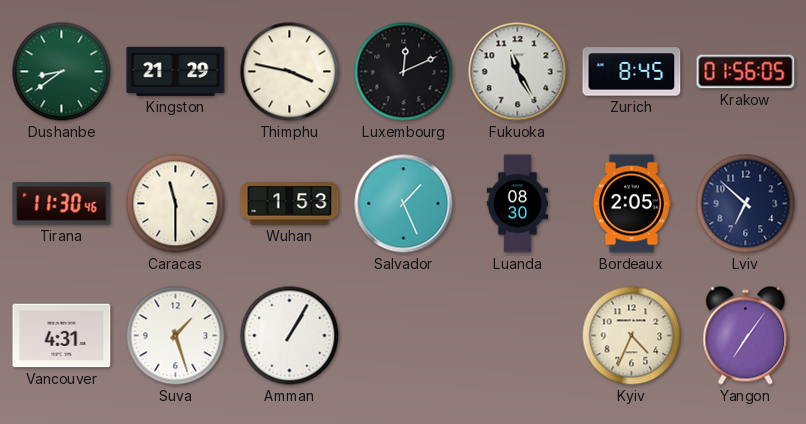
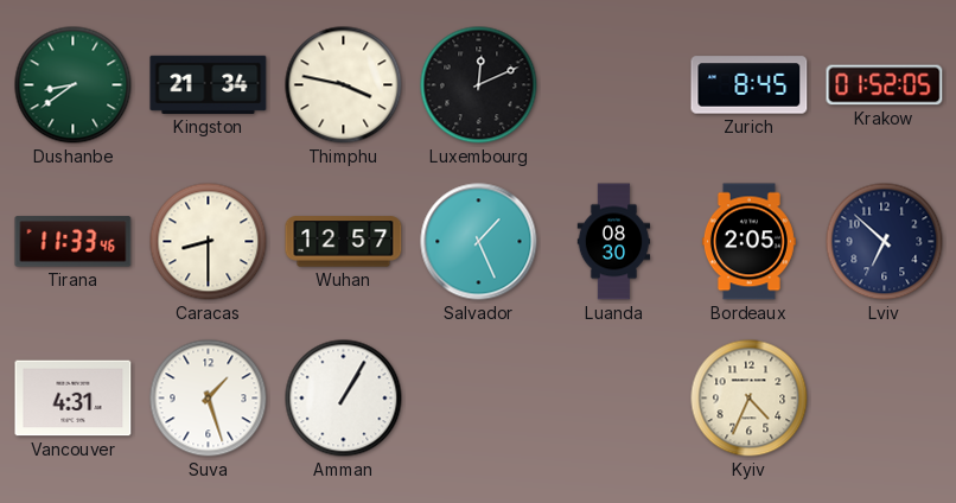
Kingston: 21:29 -> 21:34
Fukuoka: 11:25 -> none
Krakow: 01:56 -> 01:52
Tirana: 11:30 -> 11:33
Caracas: 11:30 -> 8:30
Wuhan: 1:53 -> 12:57
Yangon: 7:06 -> none
